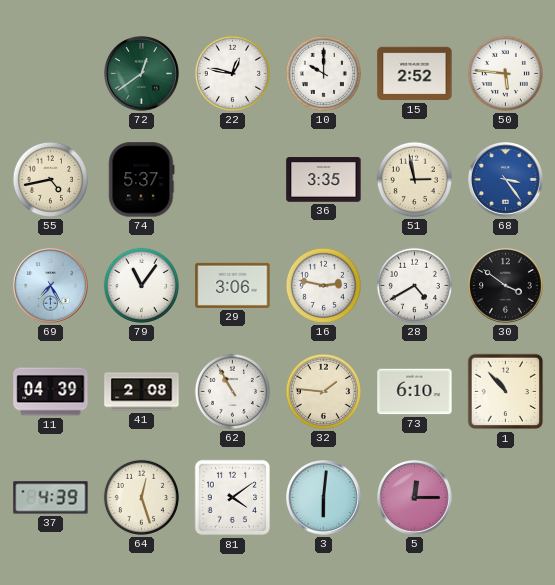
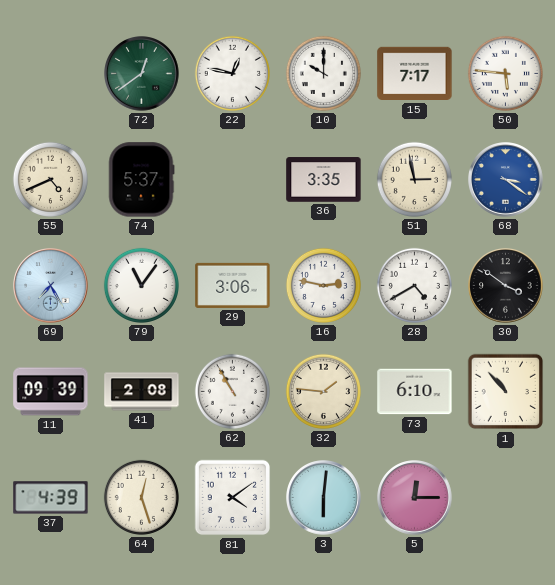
15: 2:52 -> 7:17
55: 4:43 -> 4:41
68: 3:24 -> 3:21
11: 04:39 -> 09:39
